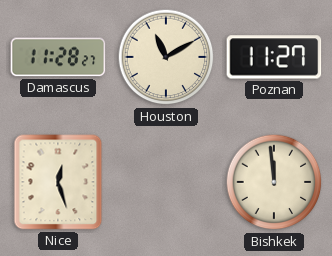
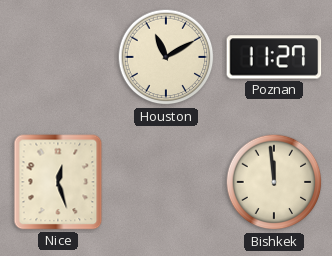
Damascus: 11:28 -> none
